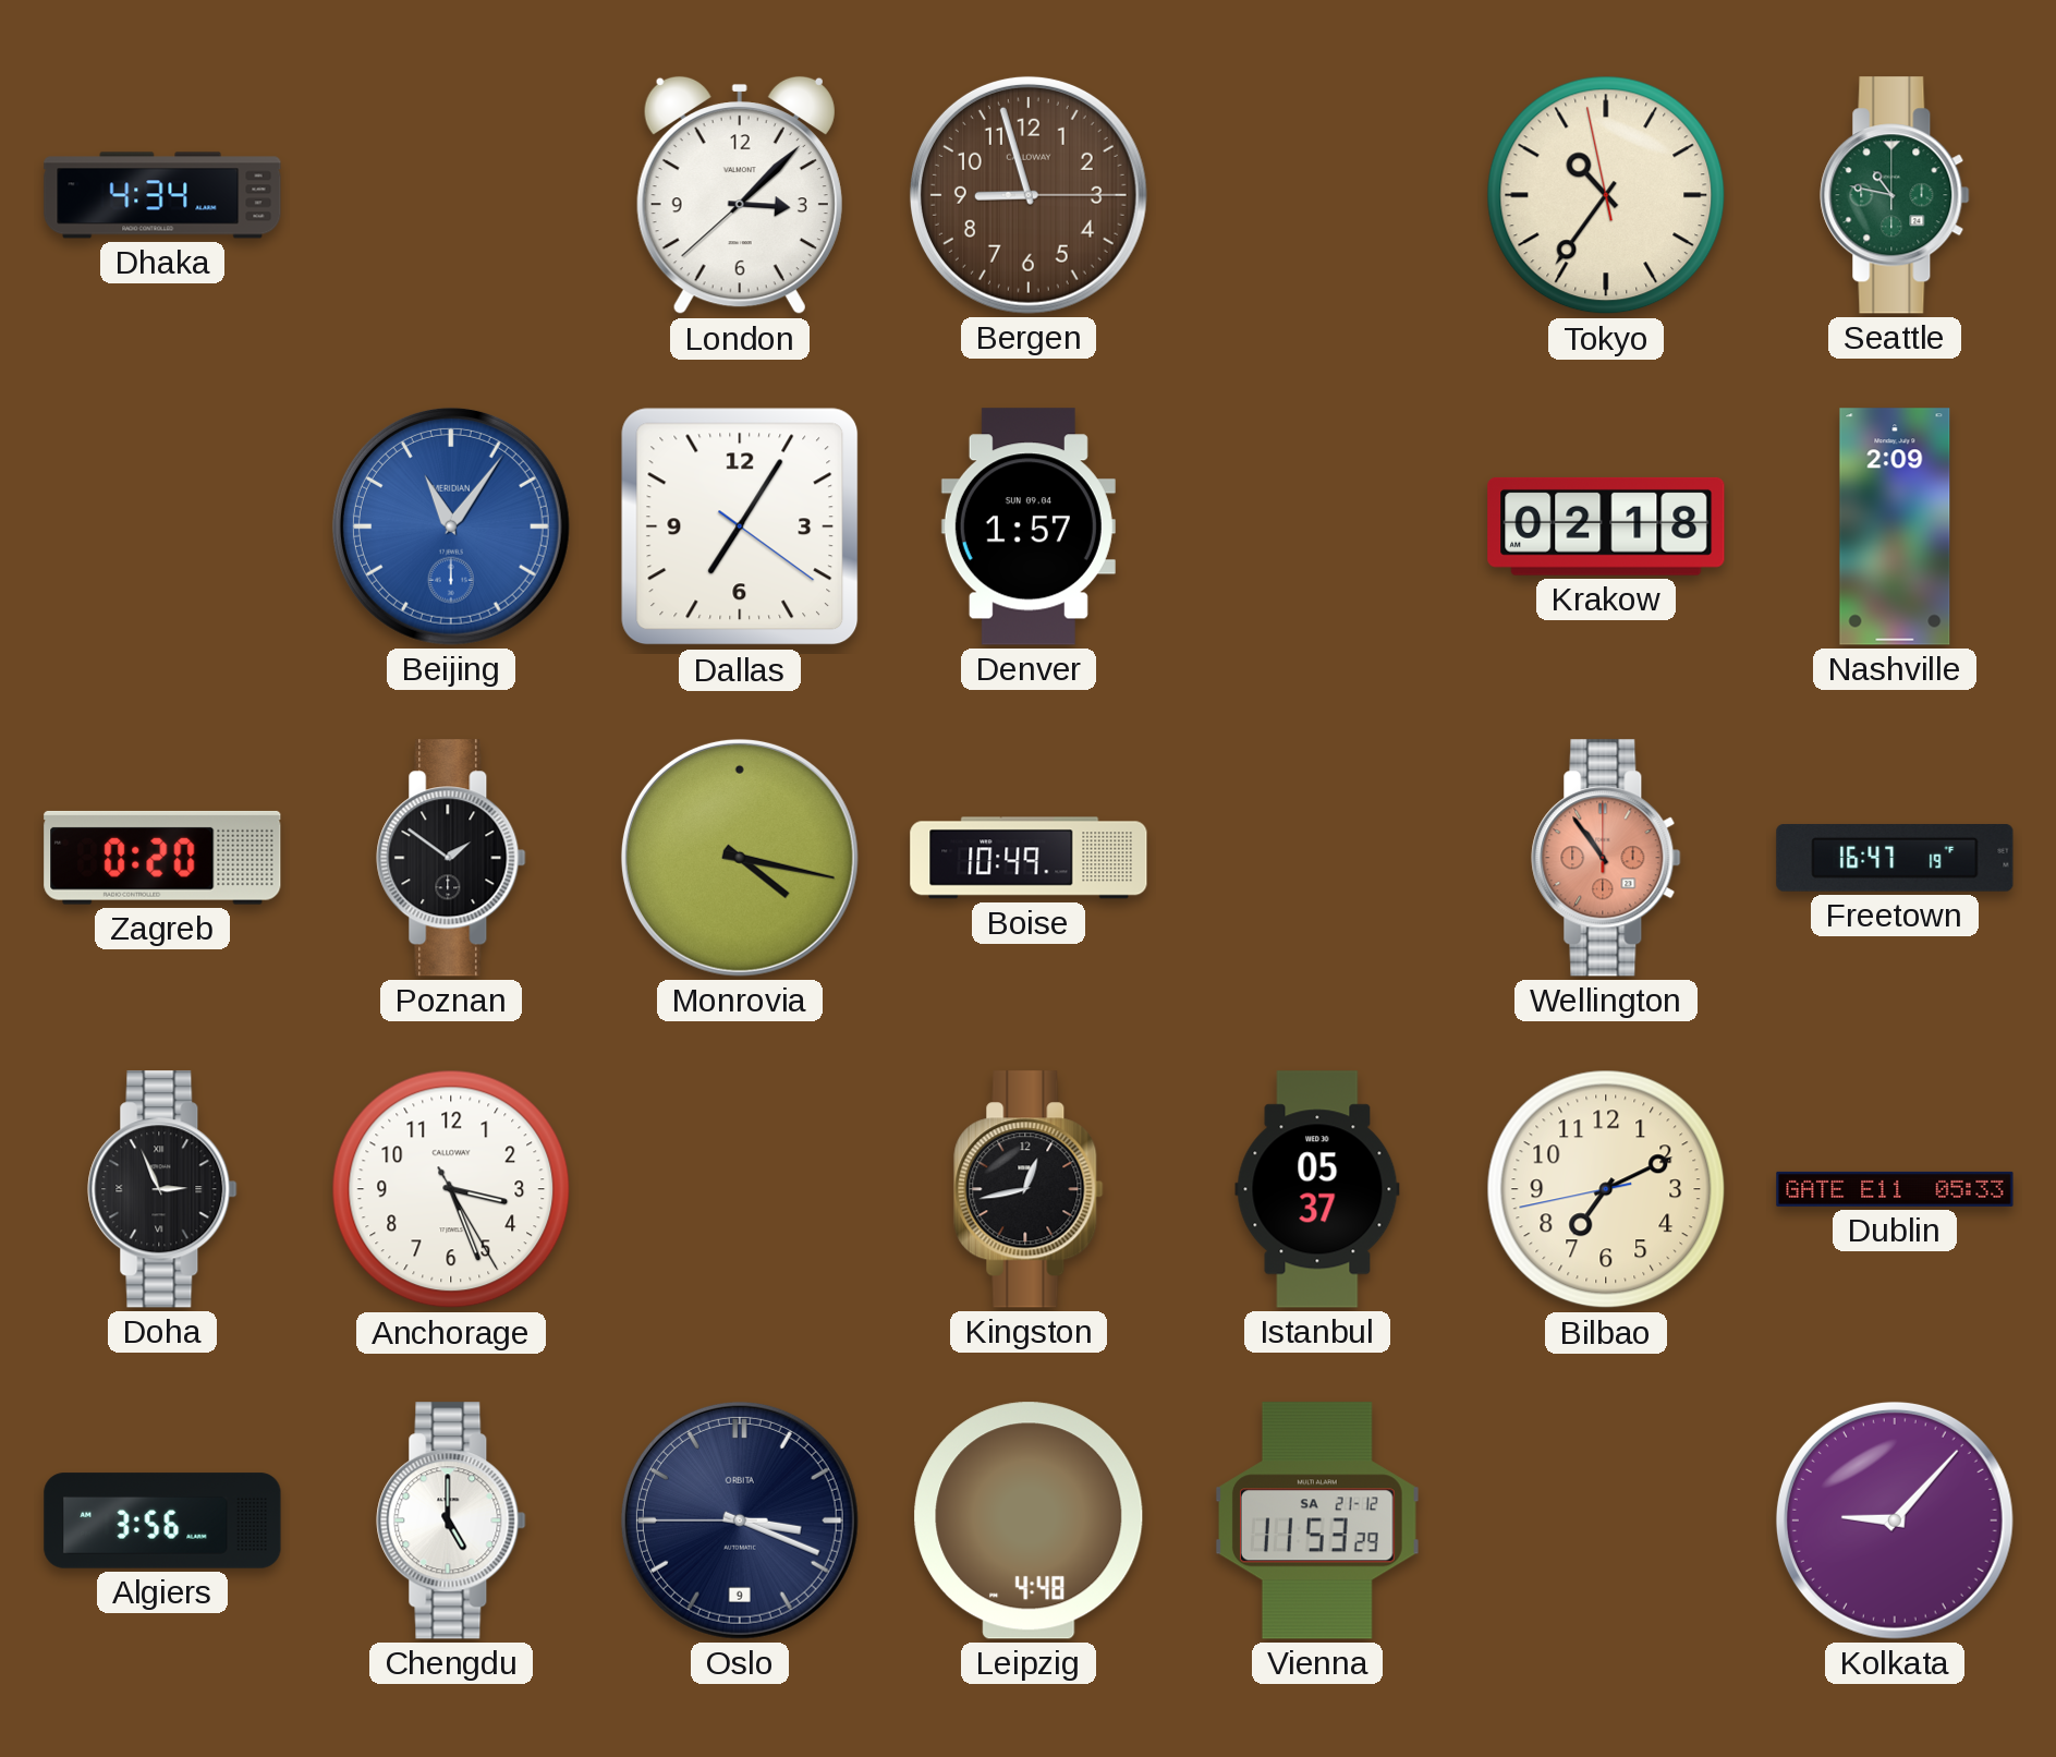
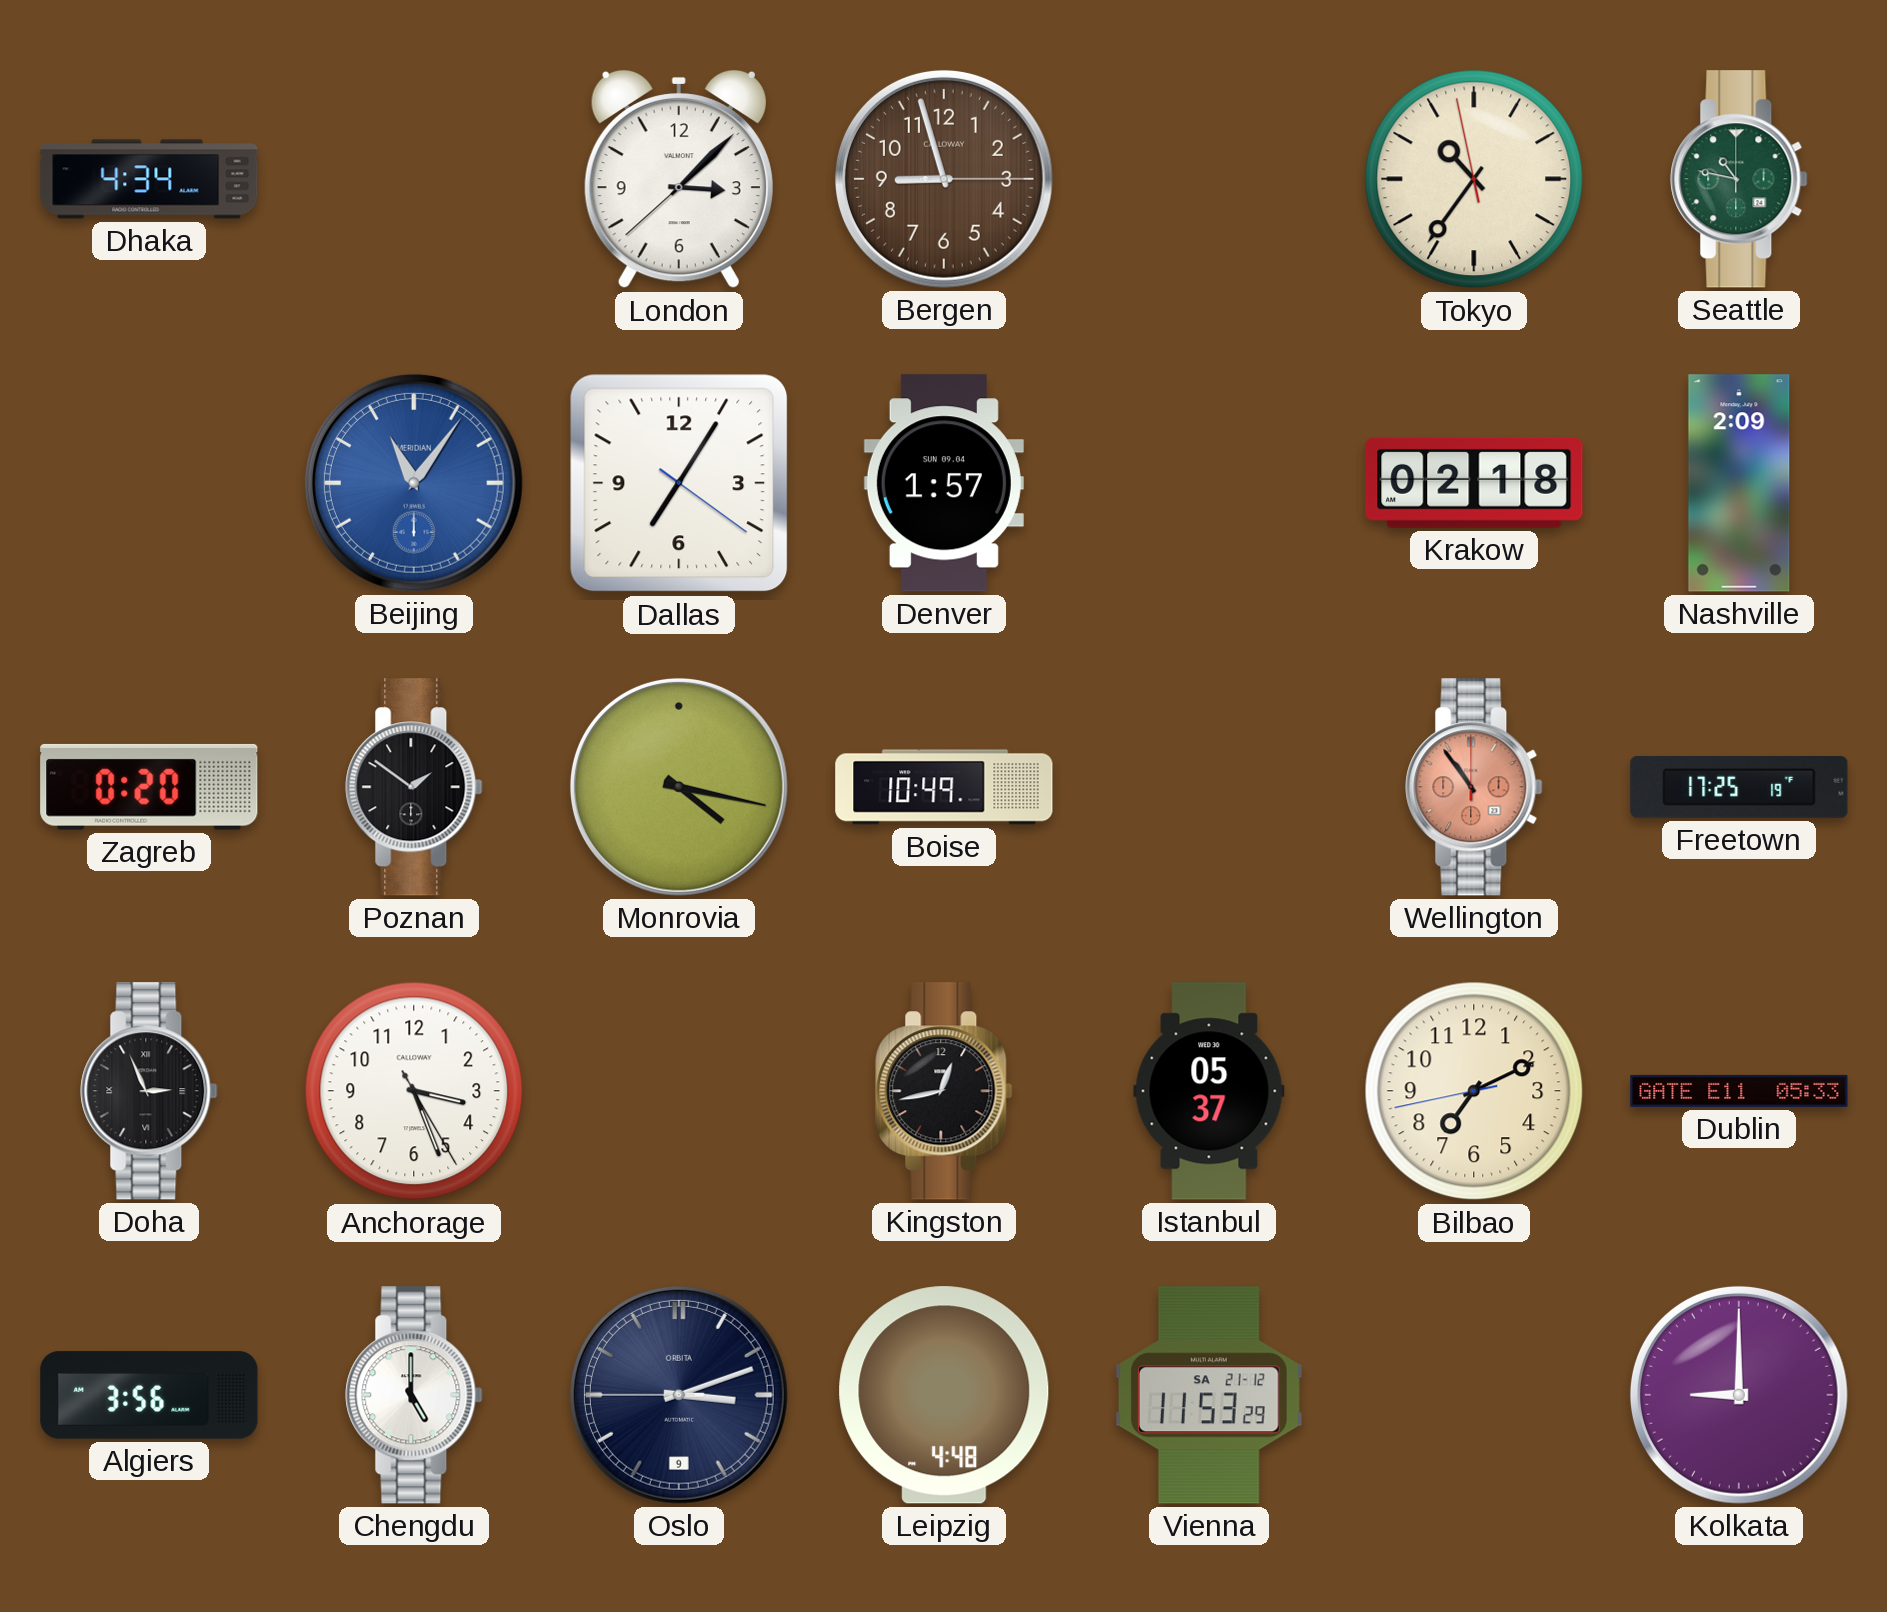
Freetown: 16:47 -> 17:25
Oslo: 3:18 -> 3:11
Kolkata: 9:07 -> 9:00
